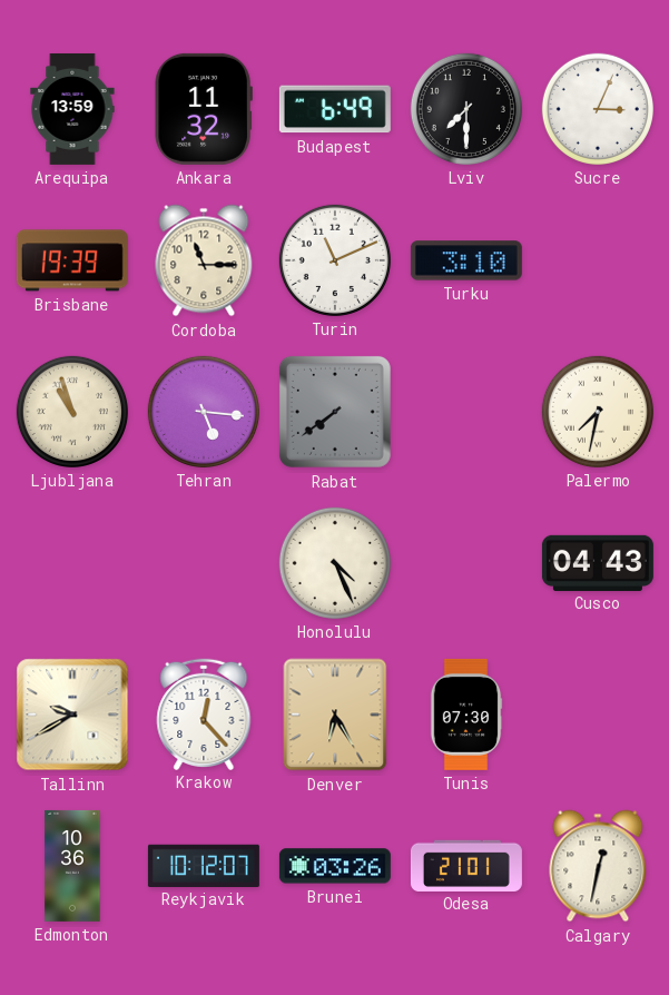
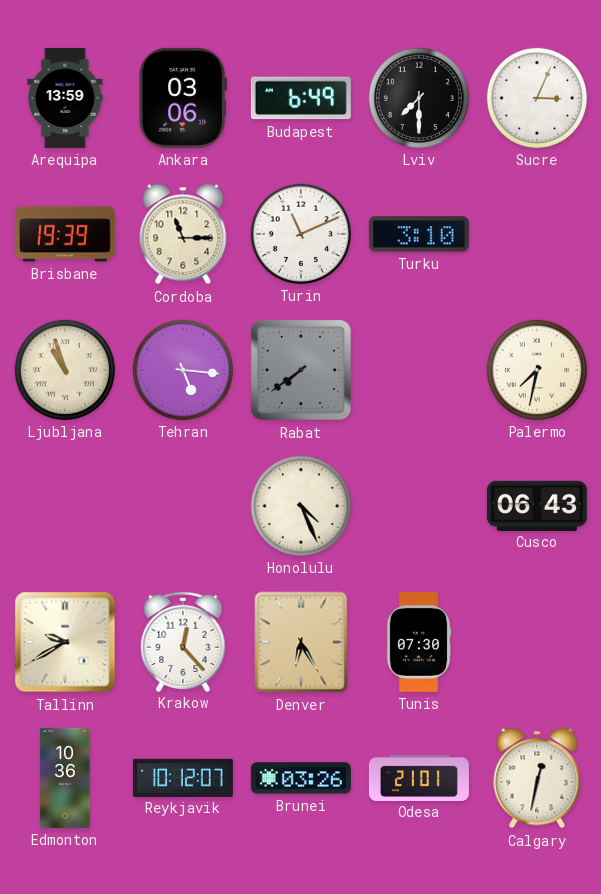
Ankara: 11:32 -> 03:06
Cusco: 04:43 -> 06:43
